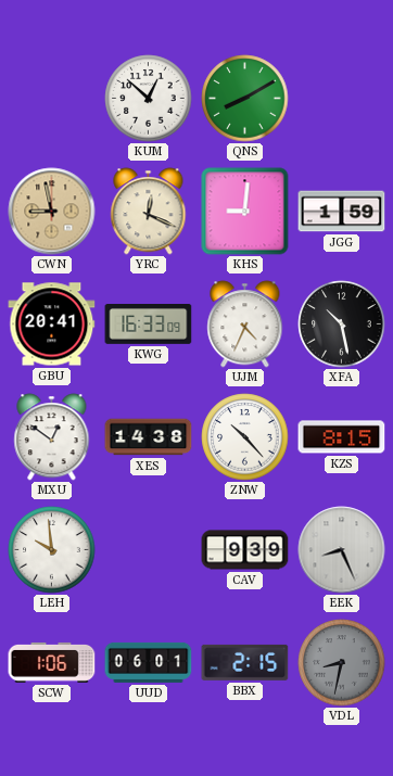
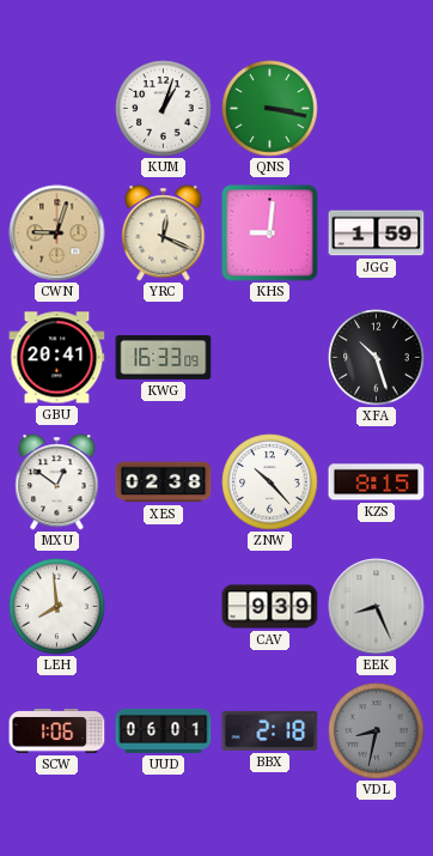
KUM: 12:52 -> 1:03
QNS: 8:10 -> 3:17
CWN: 8:58 -> 9:03
UJM: 4:34 -> none
XFA: 10:28 -> 10:27
XES: 14:38 -> 02:38
LEH: 9:59 -> 7:59
BBX: 2:15 -> 2:18
